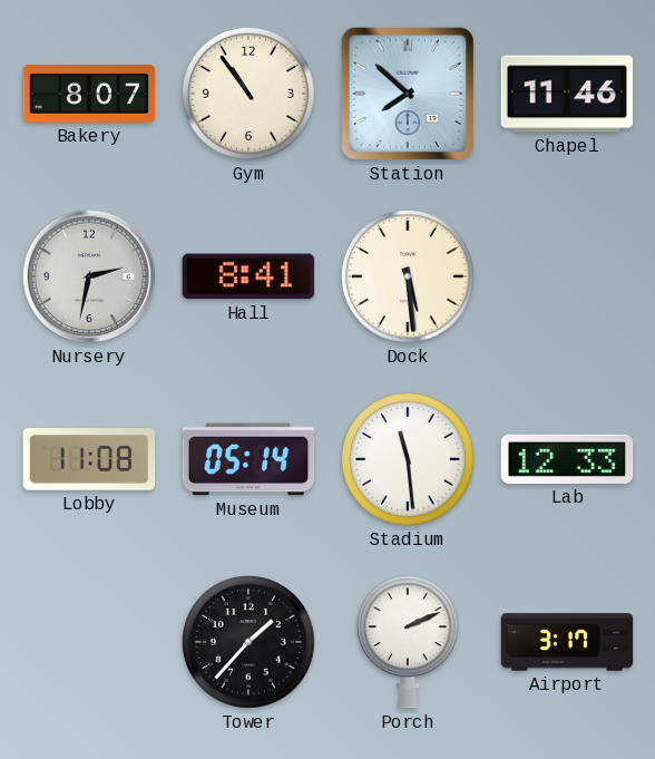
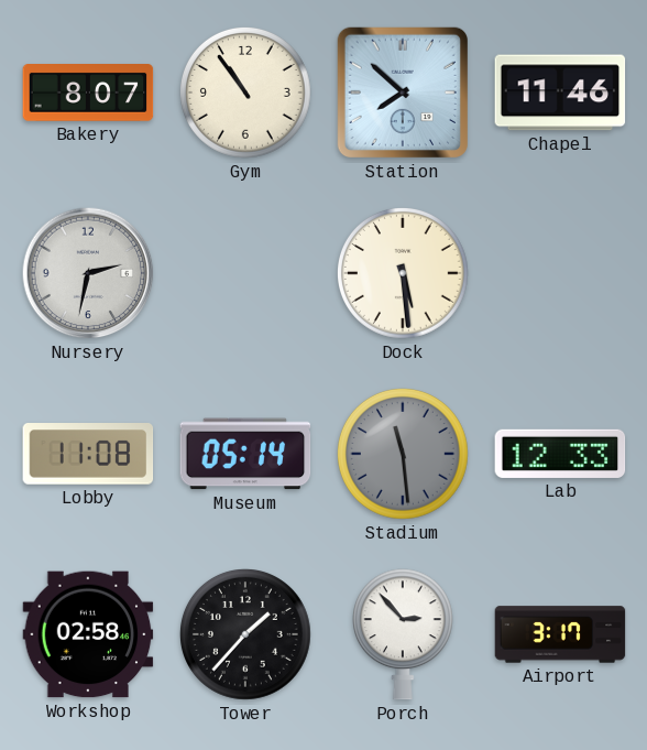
Hall: 8:41 -> none
Stadium dial: white -> grey
Workshop: none -> 02:58
Porch: 2:11 -> 2:53
